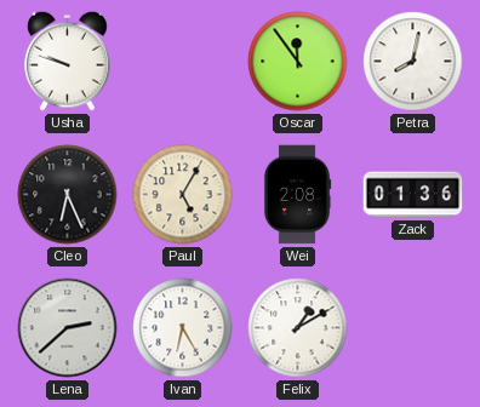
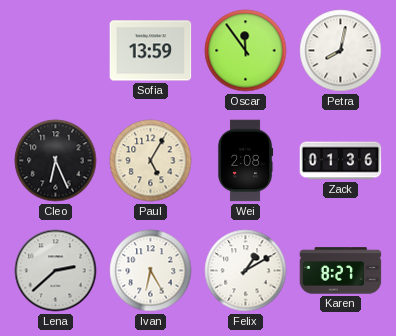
Usha: 9:48 -> none
Sofia: none -> 13:59
Karen: none -> 8:27
